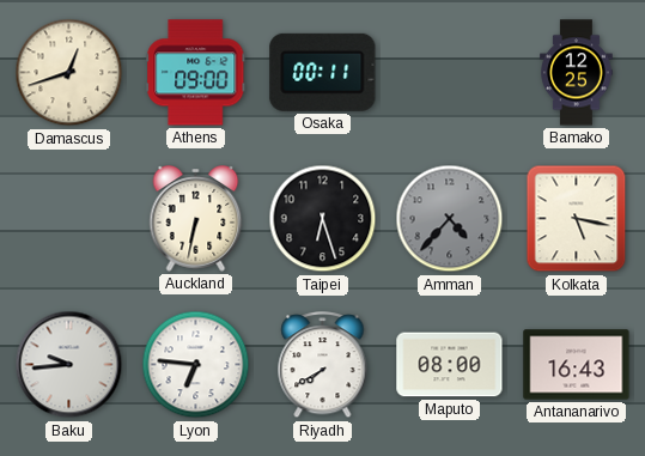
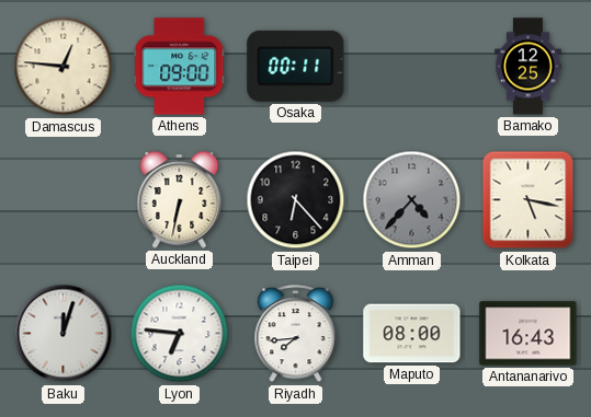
Damascus: 12:42 -> 12:46
Taipei: 6:27 -> 6:23
Baku: 9:44 -> 12:03
Riyadh: 7:40 -> 7:44
